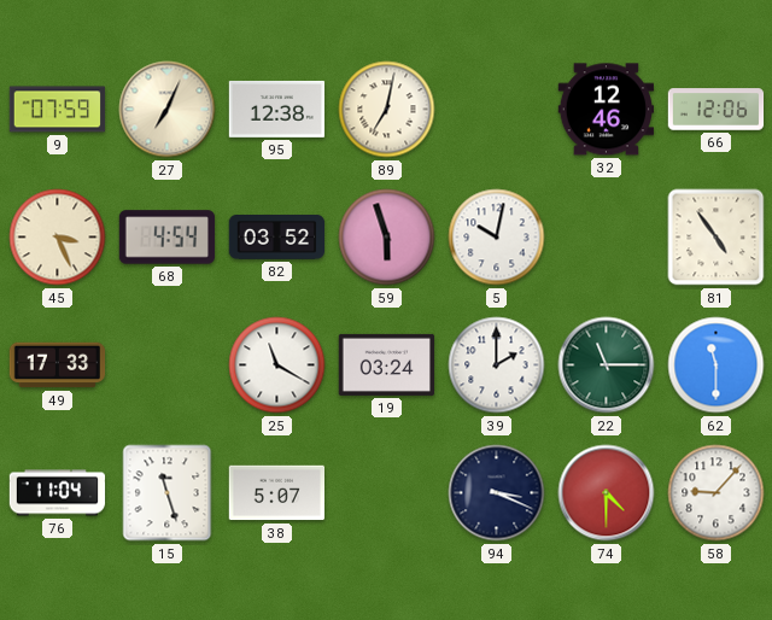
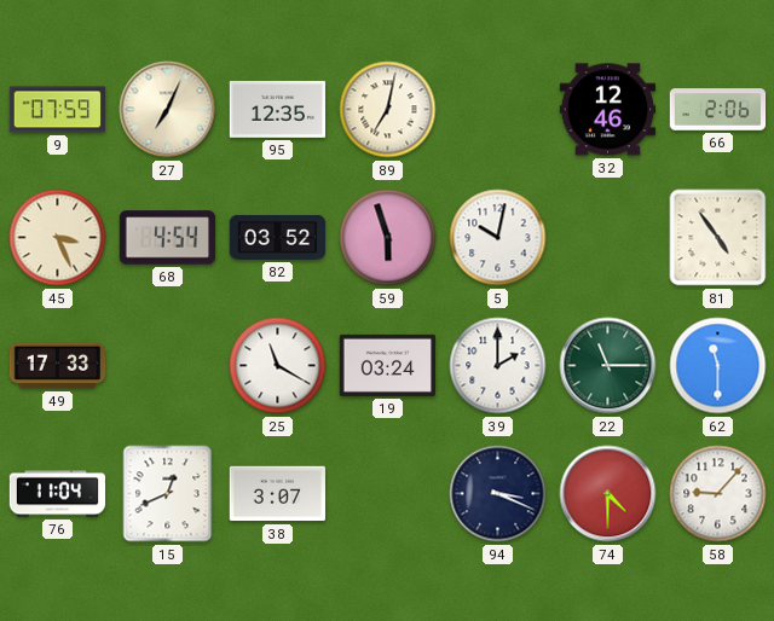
95: 12:38 -> 12:35
66: 12:06 -> 2:06
15: 11:27 -> 12:41
38: 5:07 -> 3:07
